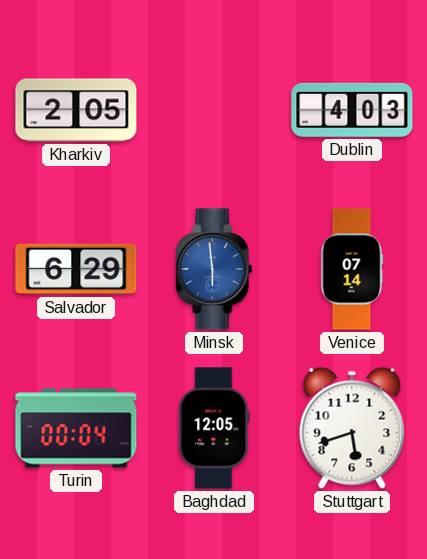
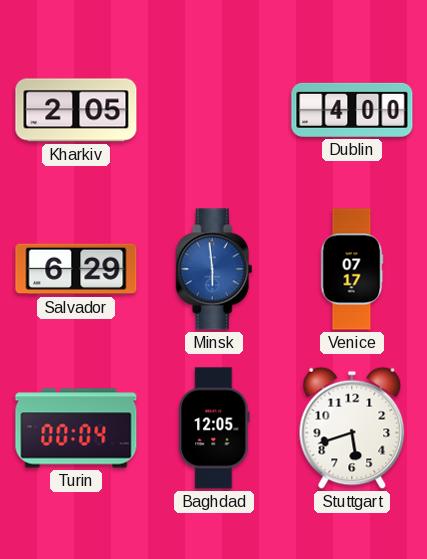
Dublin: 4:03 -> 4:00
Venice: 07:14 -> 07:17
